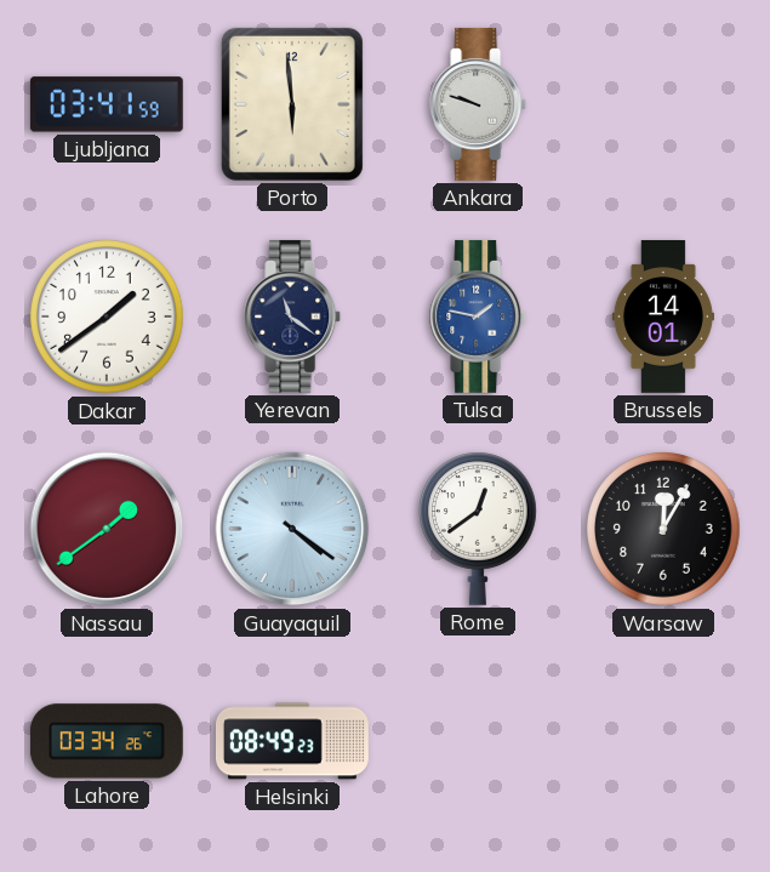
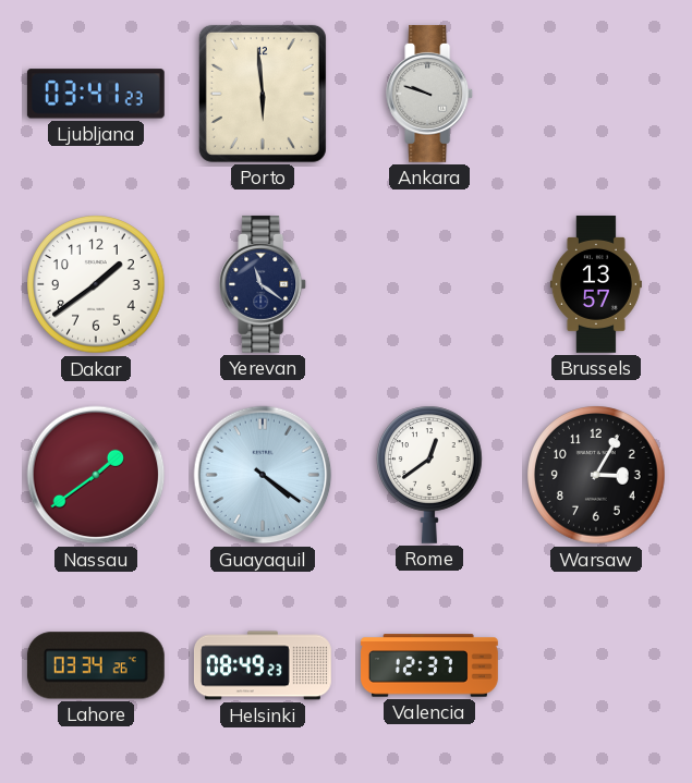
Ljubljana: 03:41:59 -> 03:41:23
Tulsa: 1:47 -> none
Brussels: 14:01 -> 13:57
Warsaw: 12:05 -> 3:05
Valencia: none -> 12:37
